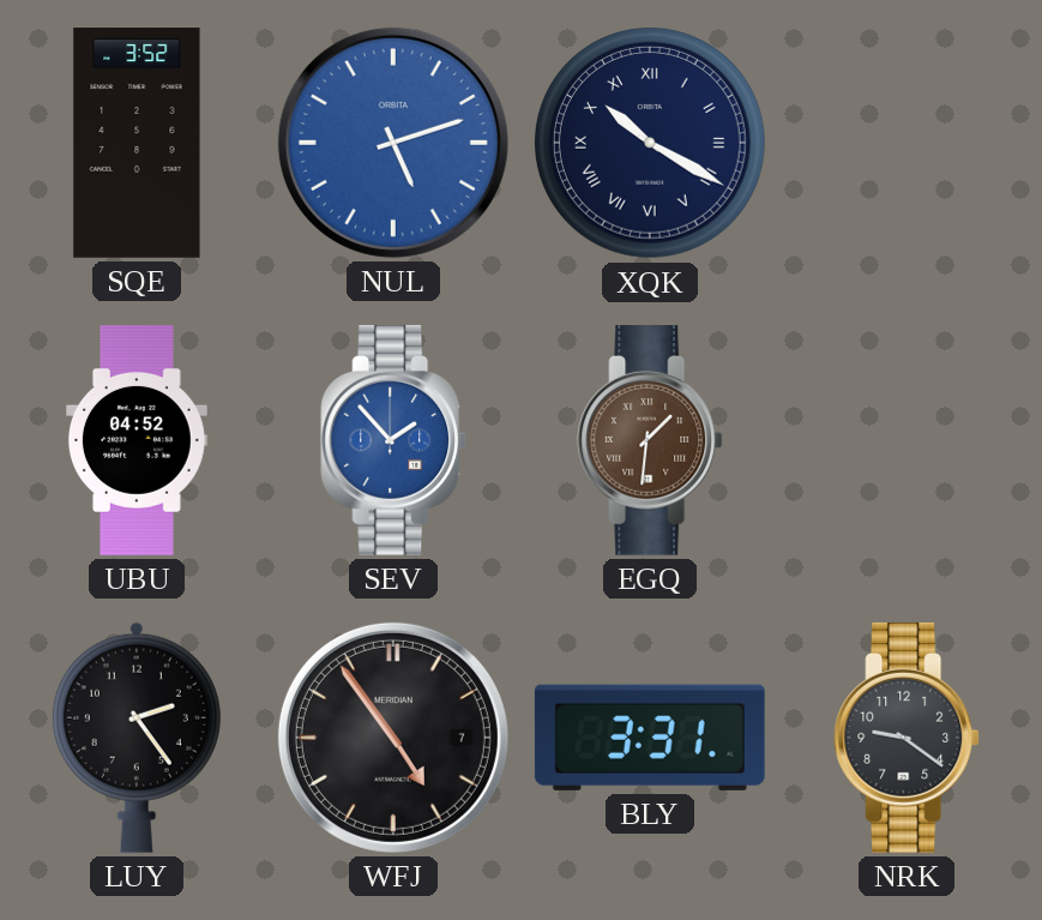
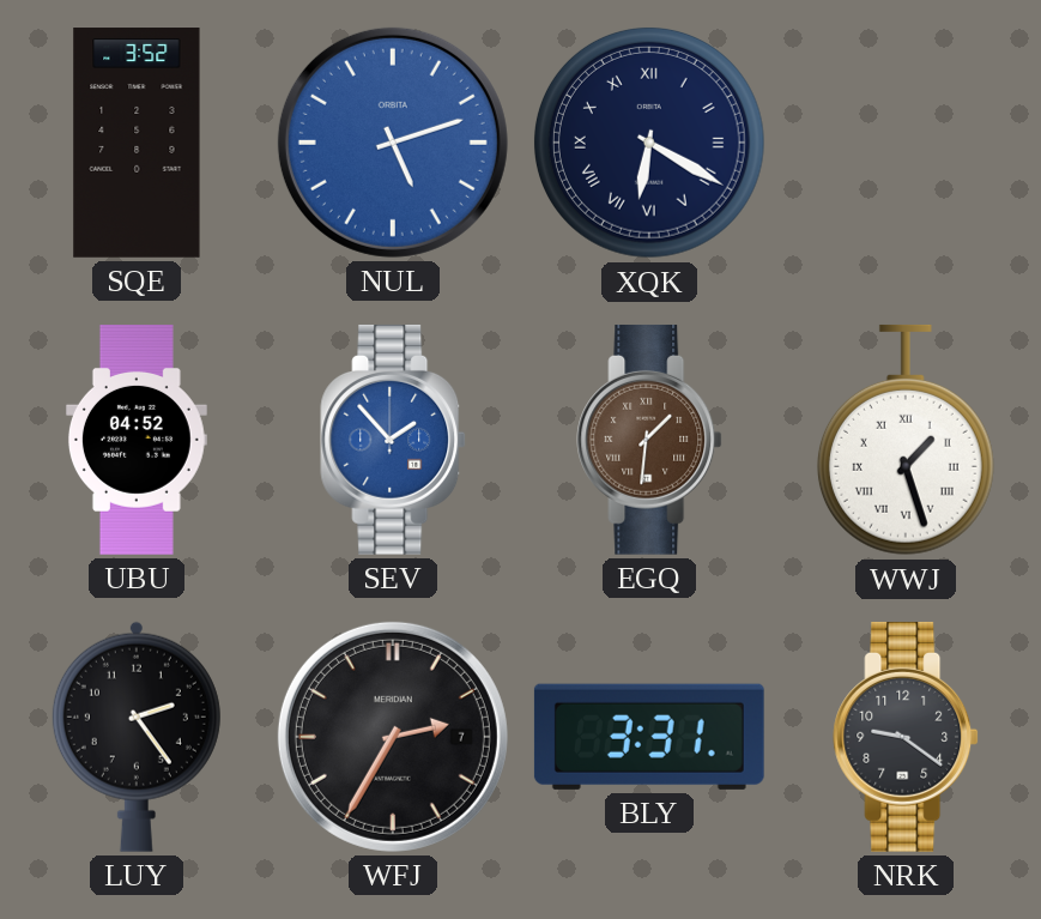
XQK: 10:20 -> 6:20
WWJ: none -> 1:27
WFJ: 4:54 -> 2:35
